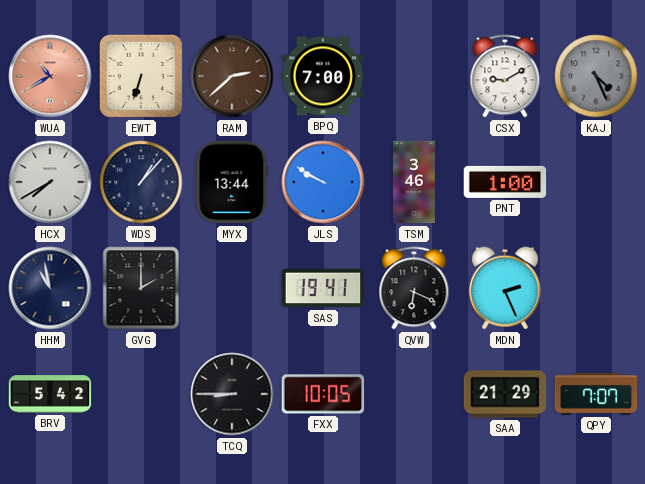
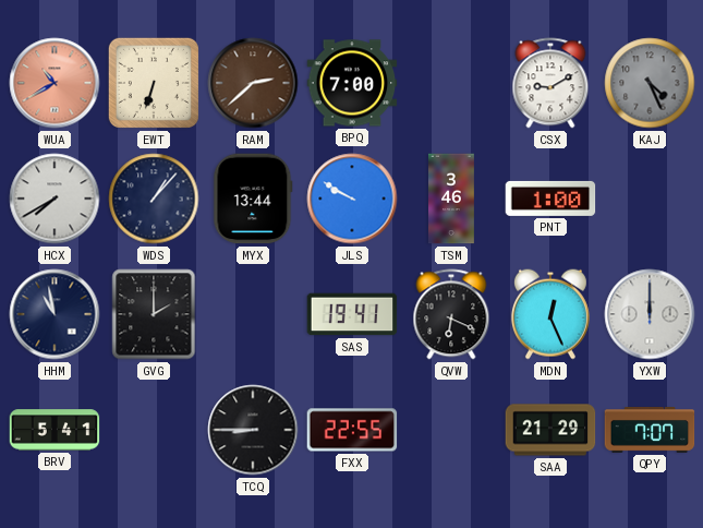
MDN: 2:26 -> 12:26
YXW: none -> 12:00
BRV: 5:42 -> 5:41
FXX: 10:05 -> 22:55
